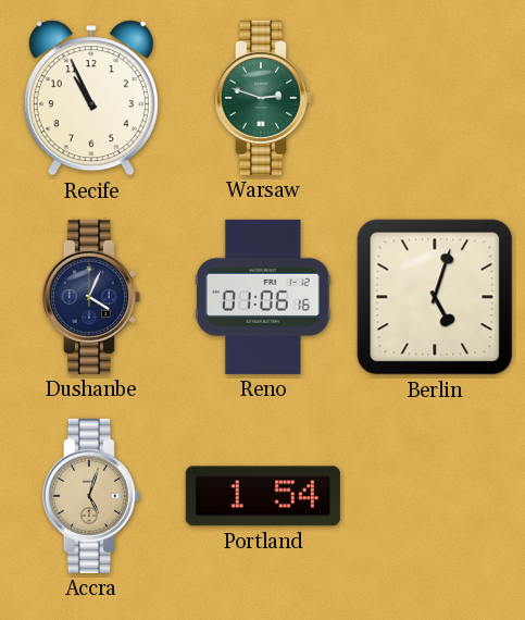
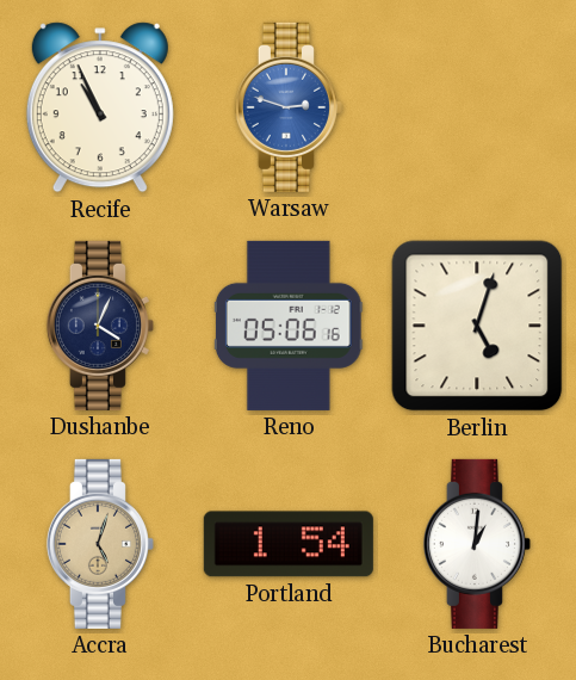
Warsaw dial: green -> blue
Reno: 01:06 -> 05:06
Bucharest: none -> 1:01
